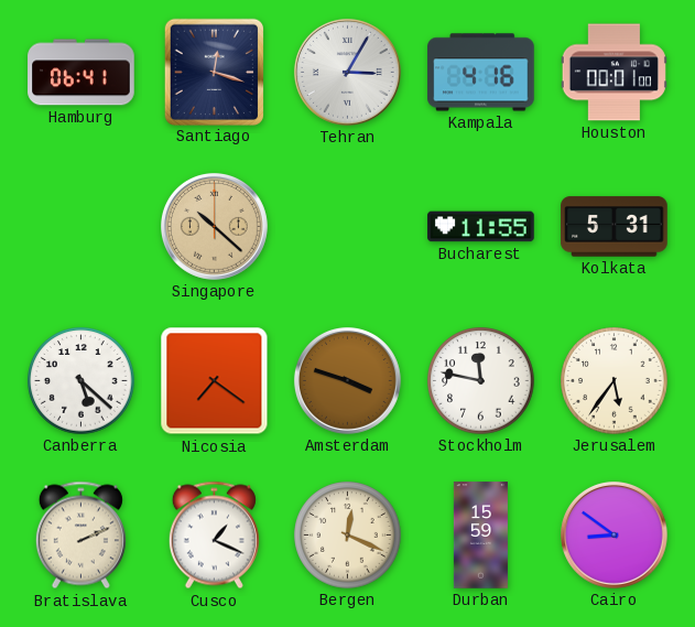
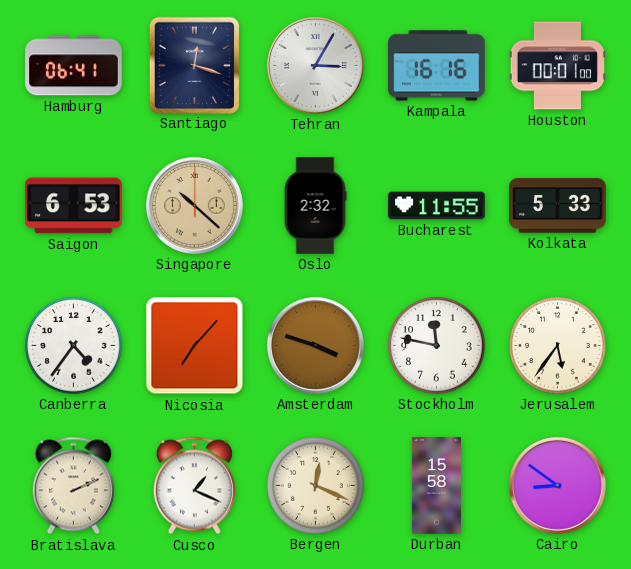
Kampala: 4:16 -> 16:16
Saigon: none -> 6:53
Oslo: none -> 2:32
Kolkata: 5:31 -> 5:33
Canberra: 5:22 -> 4:36
Nicosia: 7:21 -> 7:07
Durban: 15:59 -> 15:58
